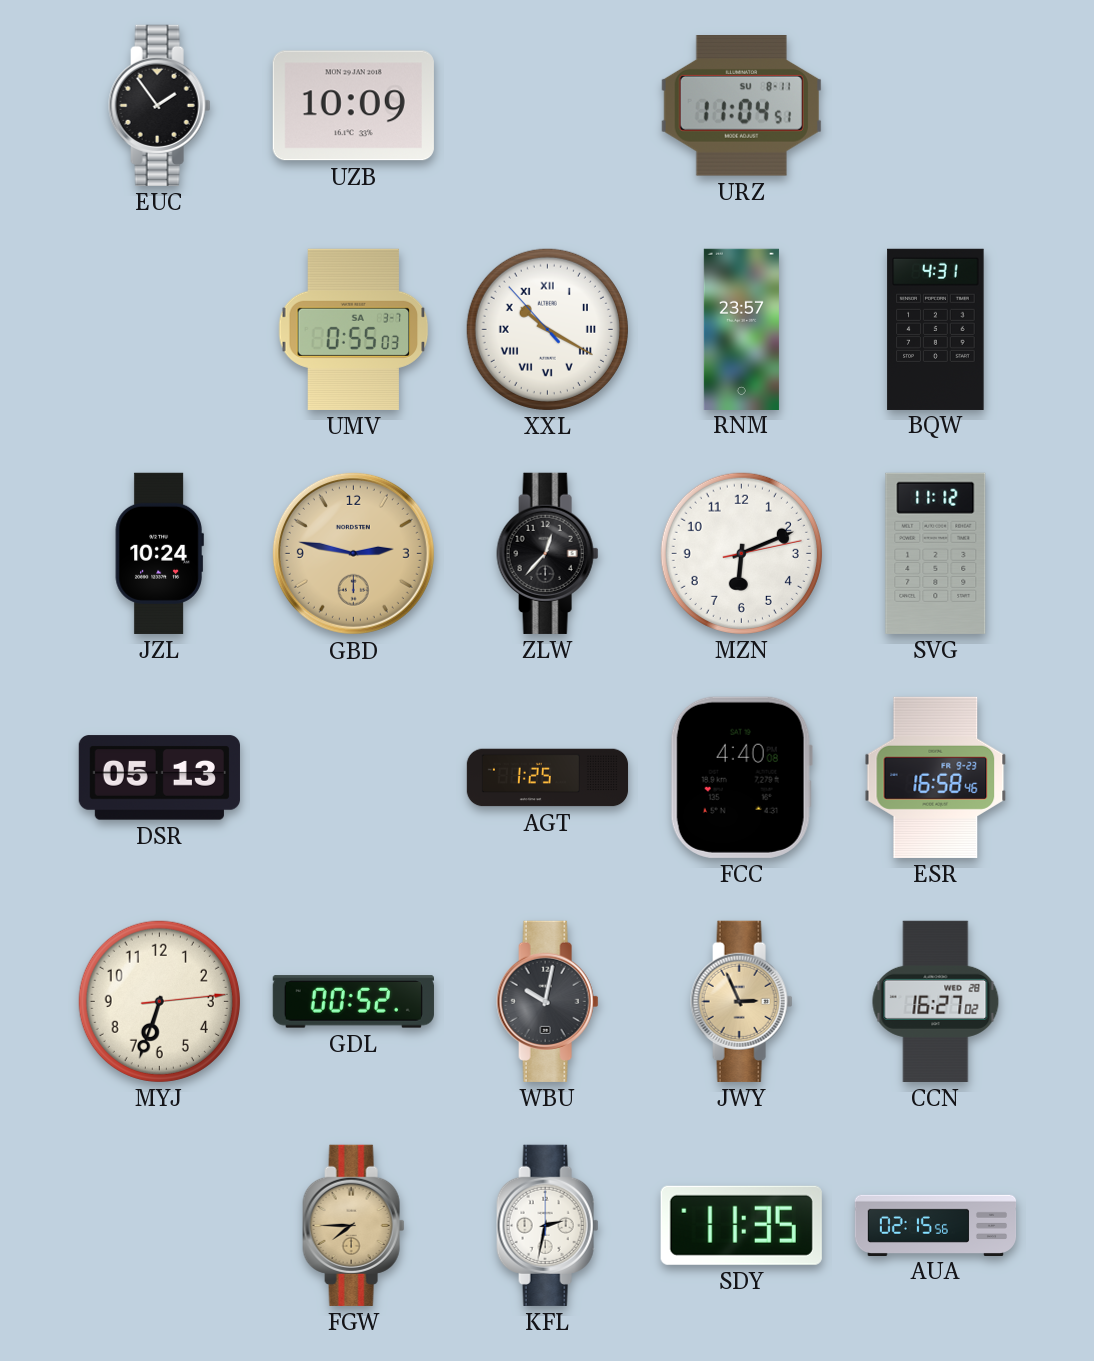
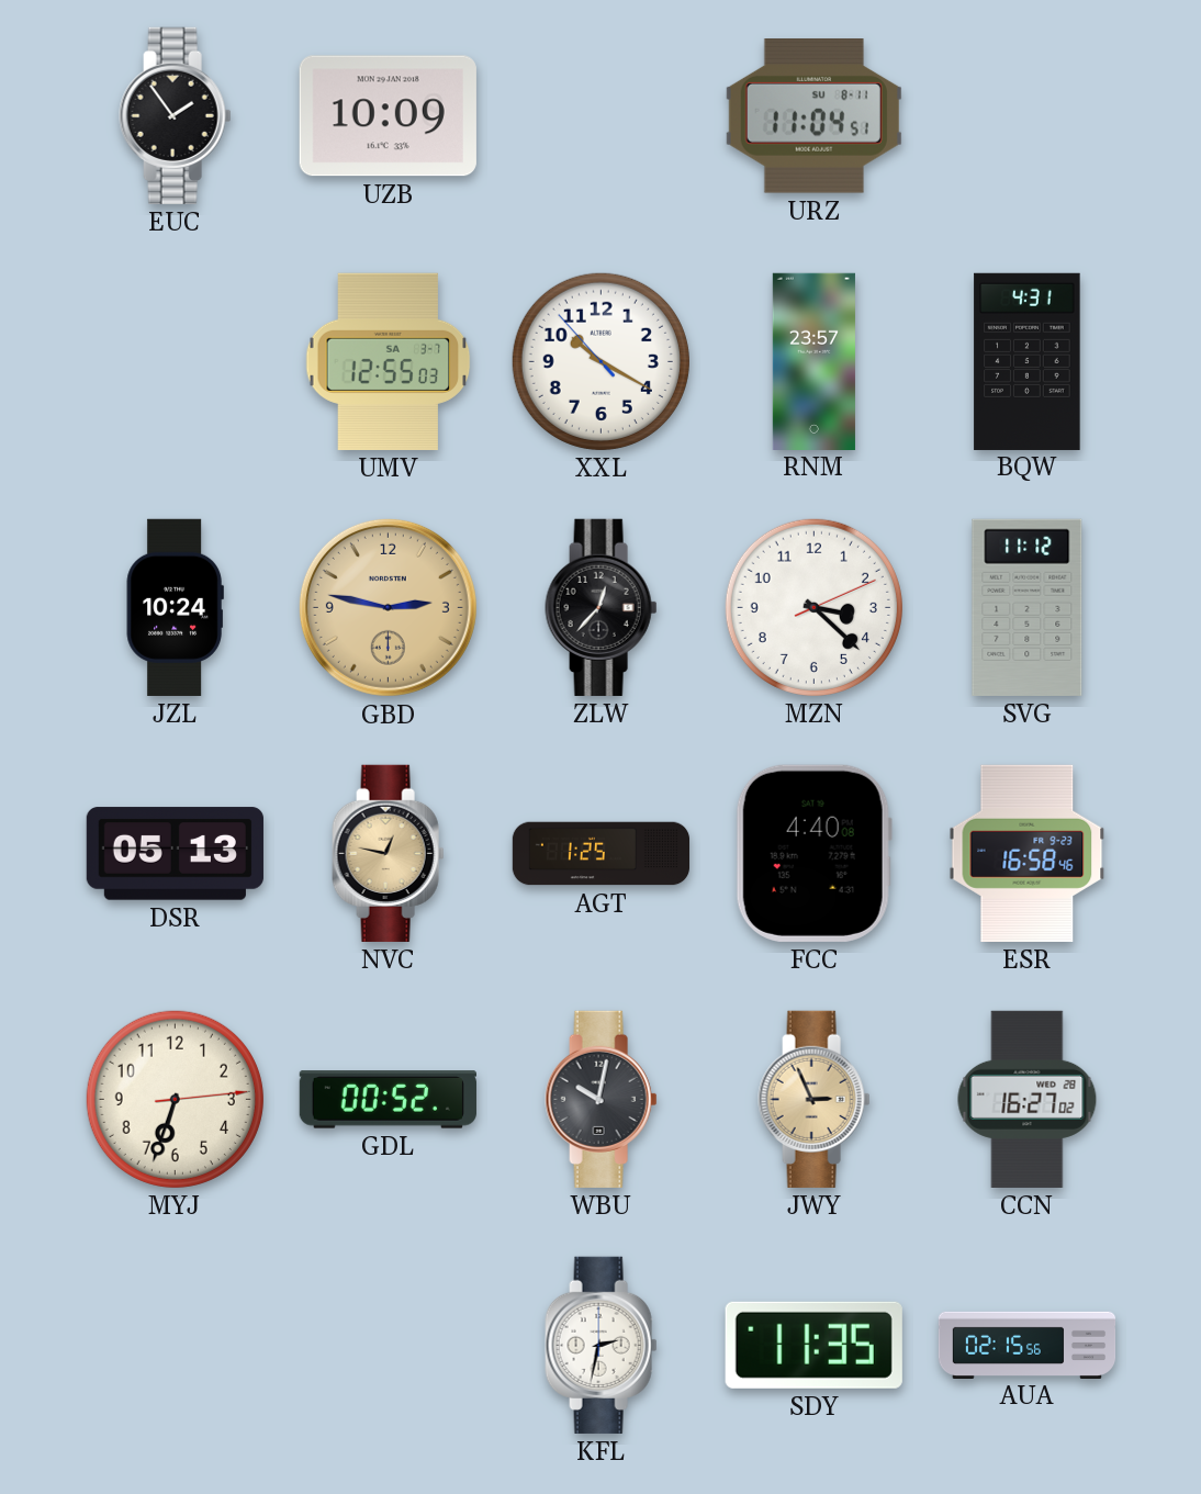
UMV: 0:55 -> 12:55
XXL numerals: Roman -> Arabic
MZN: 6:11 -> 3:22
NVC: none -> 12:47
FGW: 7:45 -> none
